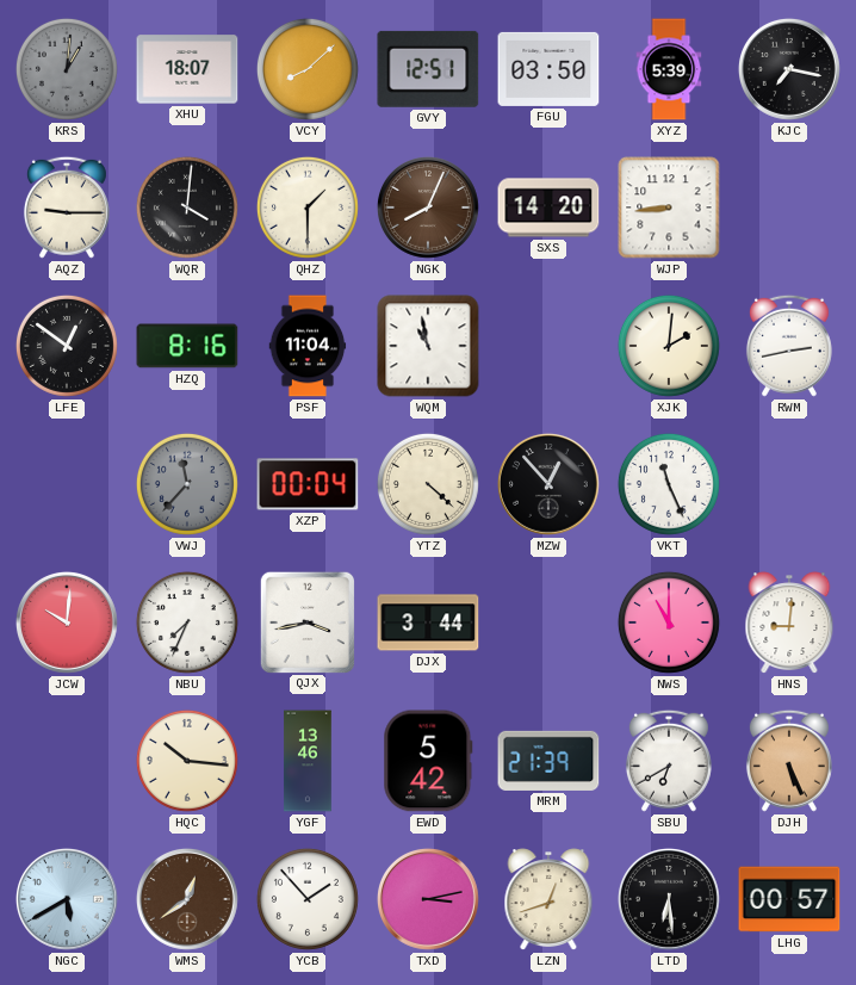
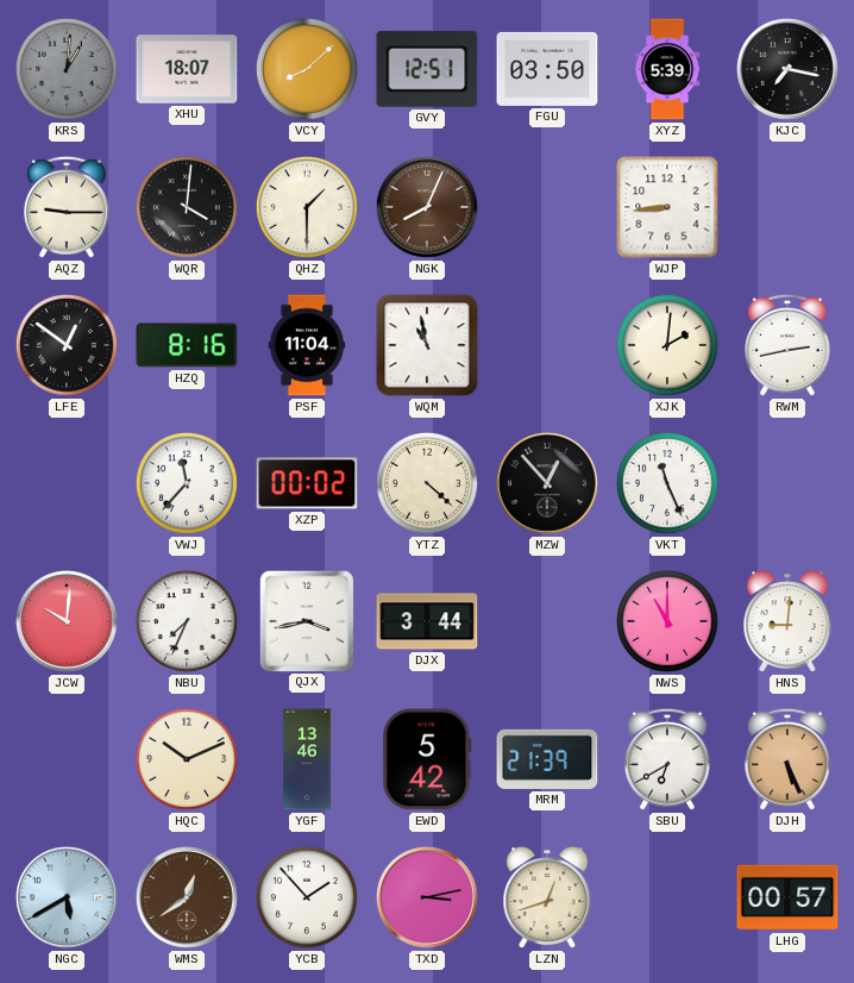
SXS: 14:20 -> none
VWJ dial: grey -> white
XZP: 00:04 -> 00:02
HQC: 10:16 -> 10:11
LTD: 6:29 -> none
